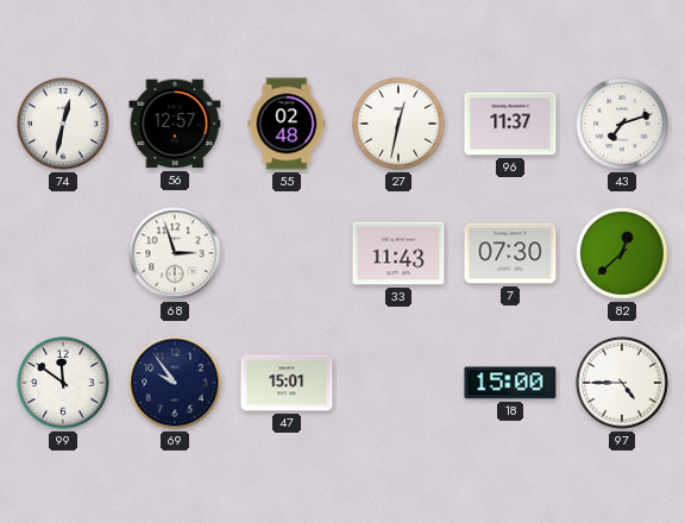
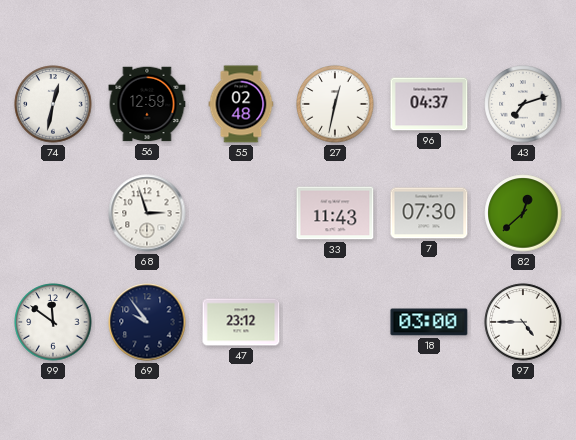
56: 12:57 -> 12:59
96: 11:37 -> 04:37
47: 15:01 -> 23:12
18: 15:00 -> 03:00
